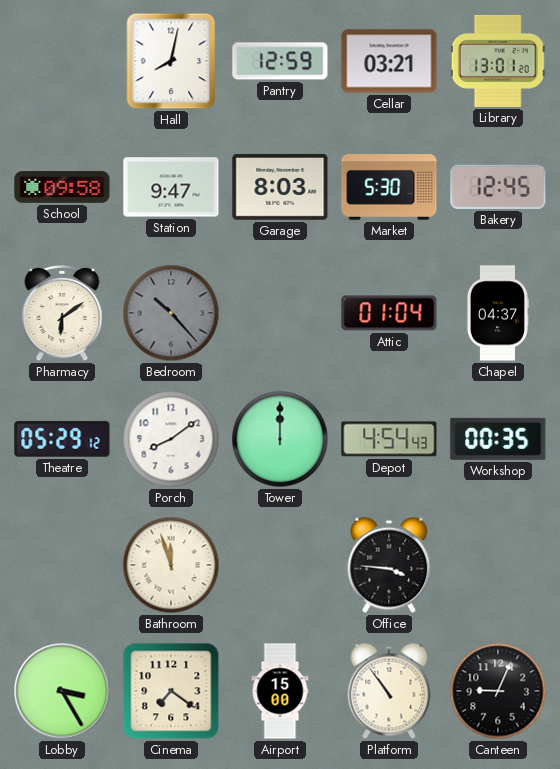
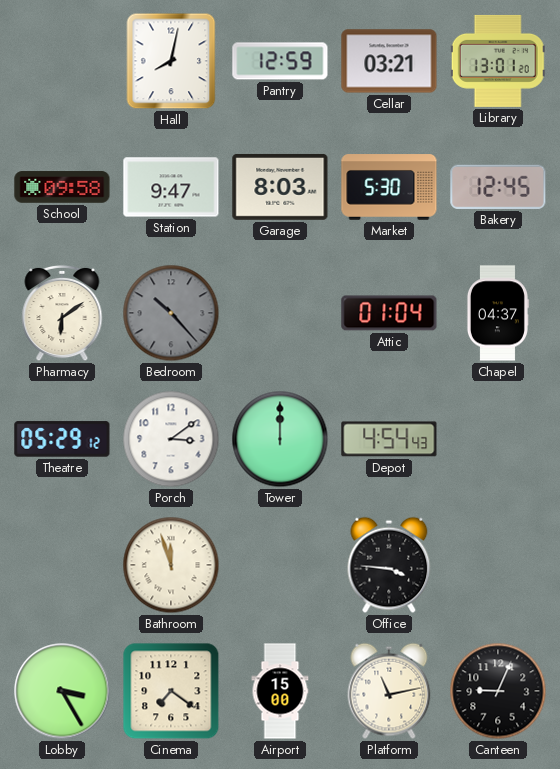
Porch: 8:09 -> 3:09
Workshop: 00:35 -> none
Platform: 10:54 -> 11:13
